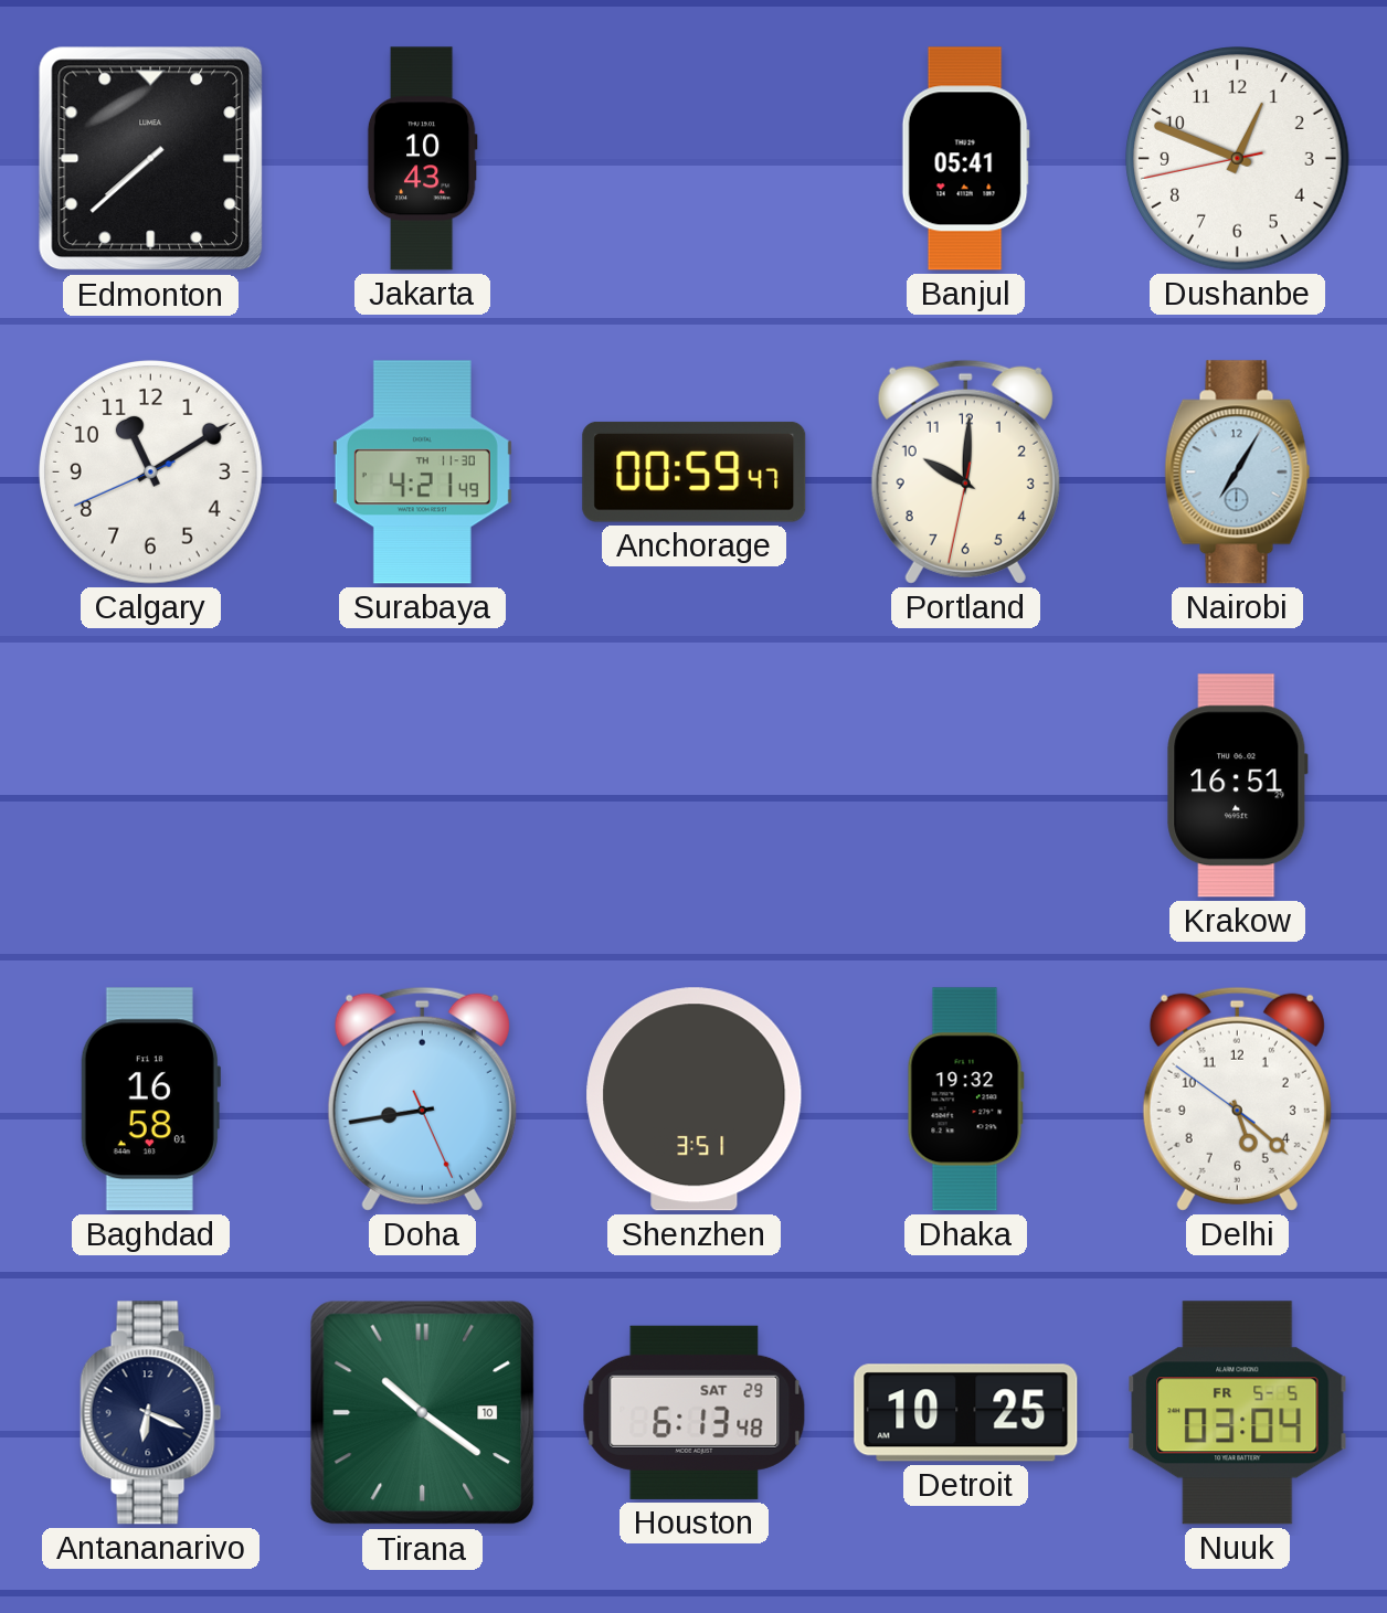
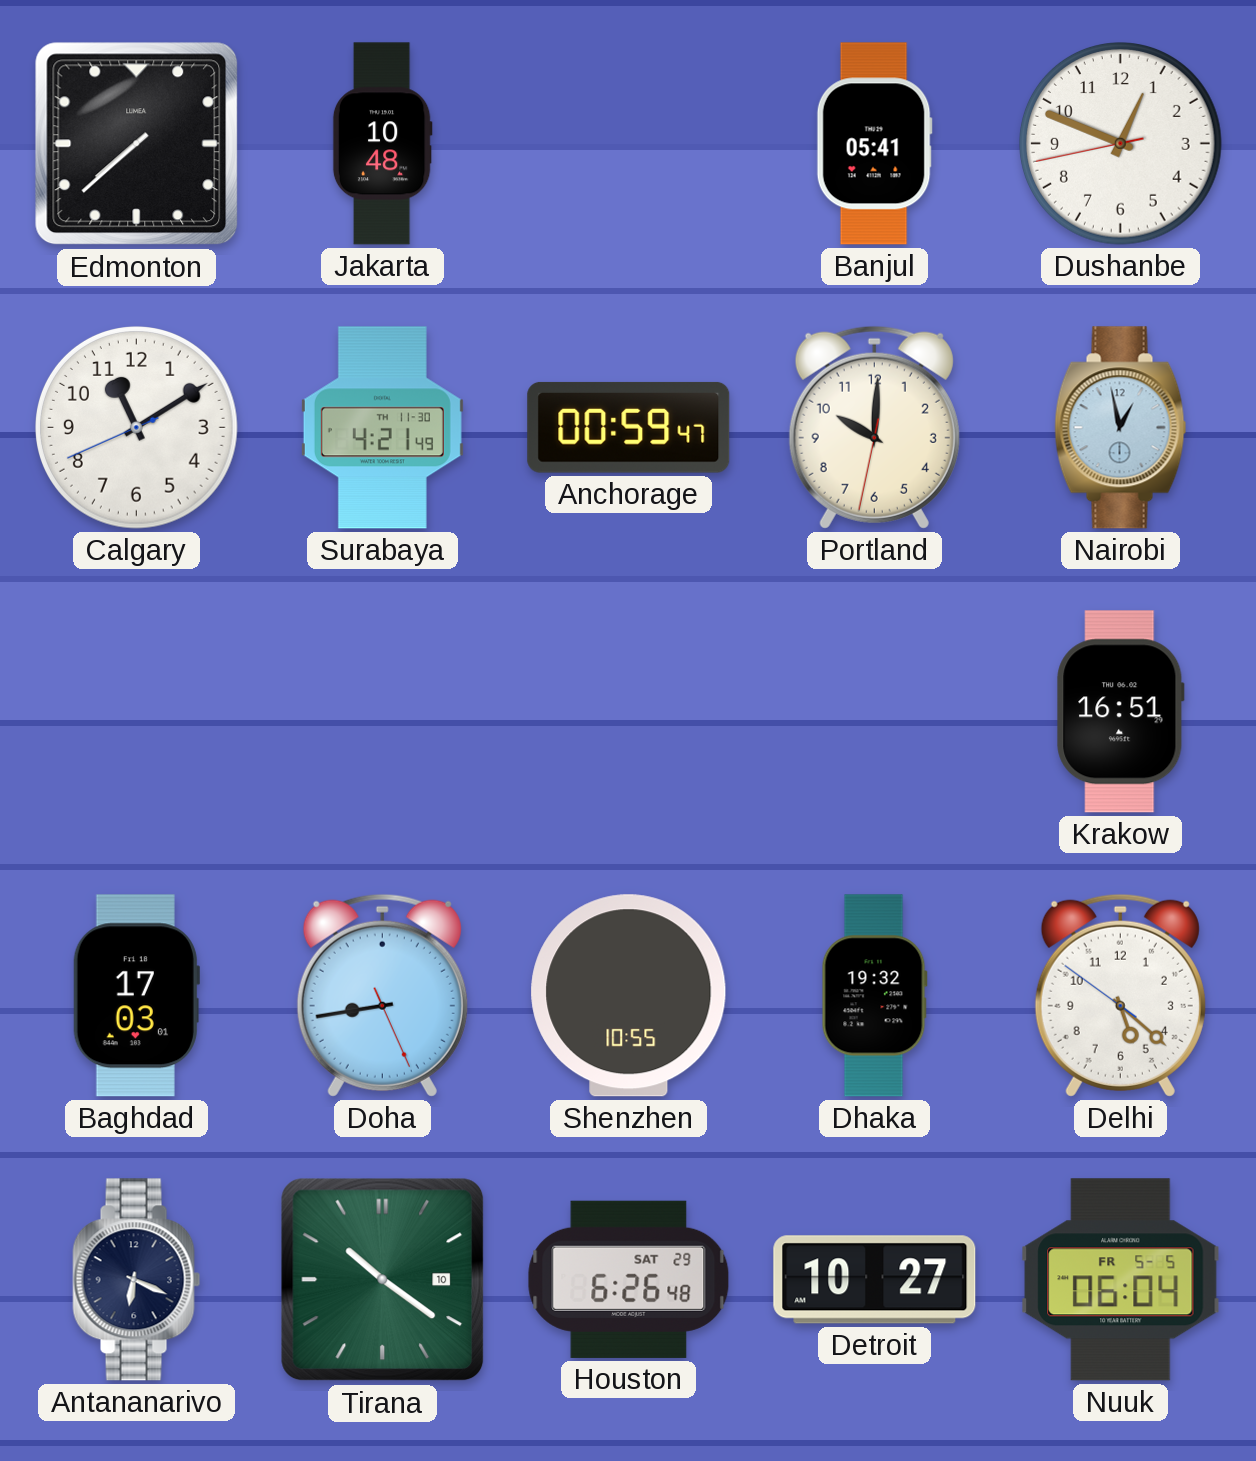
Jakarta: 10:43 -> 10:48
Nairobi: 7:05 -> 12:58
Baghdad: 16:58 -> 17:03
Shenzhen: 3:51 -> 10:55
Houston: 6:13 -> 6:26
Detroit: 10:25 -> 10:27
Nuuk: 03:04 -> 06:04
